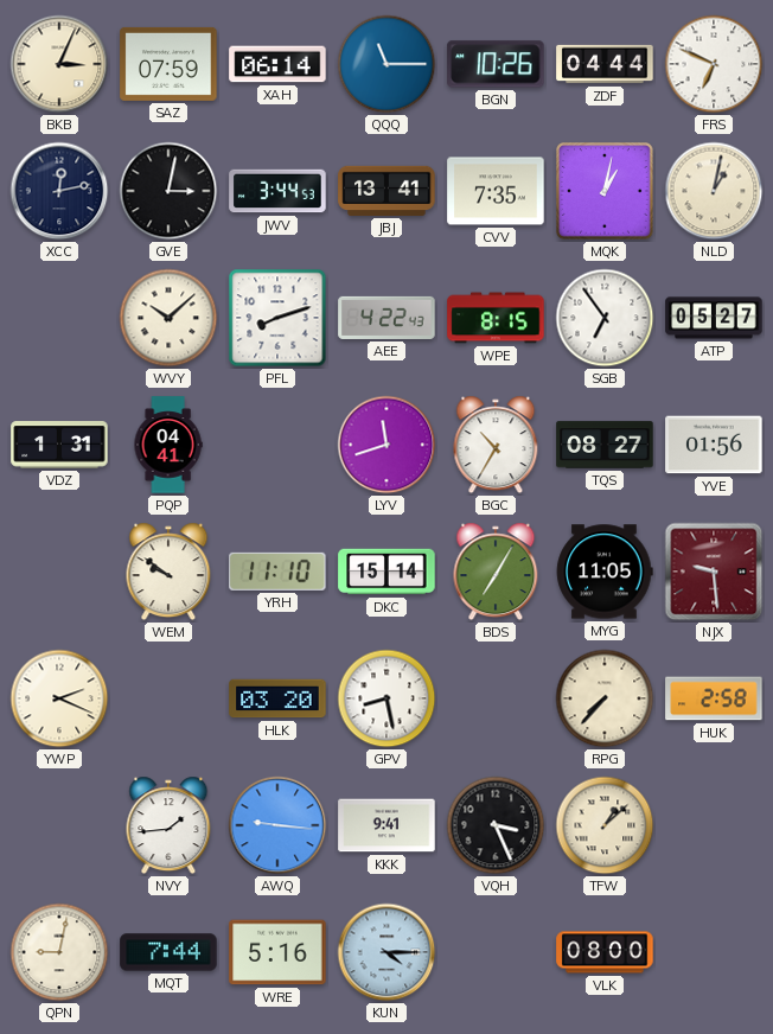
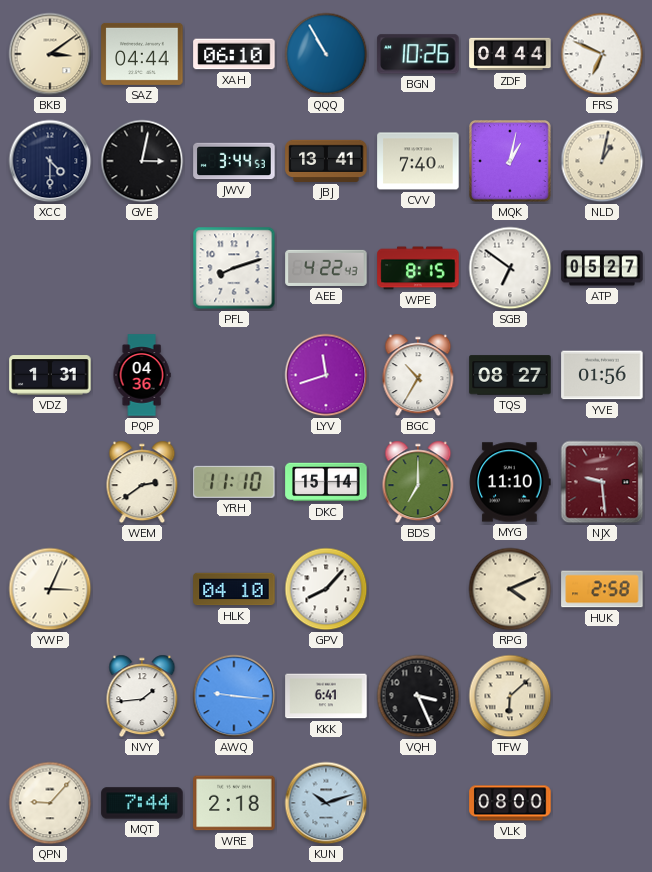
BKB: 3:04 -> 3:09
SAZ: 07:59 -> 04:44
XAH: 06:14 -> 06:10
QQQ: 11:15 -> 10:55
XCC: 12:13 -> 4:30
CVV: 7:35 -> 7:40
WVY: 10:08 -> none
SGB: 6:54 -> 6:51
PQP: 04:41 -> 04:36
WEM: 9:51 -> 2:39
BDS: 7:05 -> 7:00
MYG: 11:05 -> 11:10
YWP: 2:19 -> 3:04
HLK: 03:20 -> 04:10
GPV: 8:28 -> 8:07
RPG: 7:37 -> 4:11
KKK: 9:41 -> 6:41
TFW: 1:08 -> 6:08
QPN: 9:02 -> 9:07
WRE: 5:16 -> 2:18
KUN: 4:15 -> 10:12
